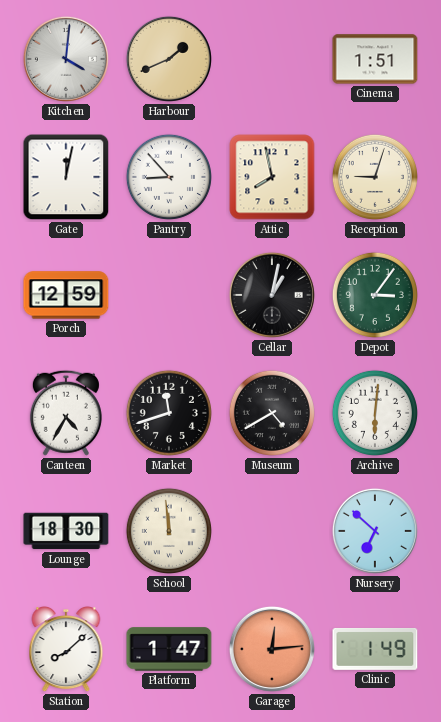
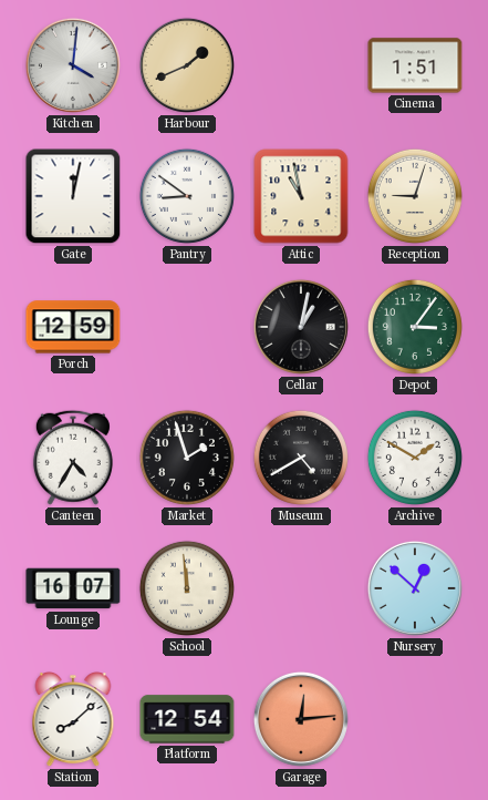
Pantry: 8:53 -> 8:51
Attic: 7:58 -> 10:58
Market: 11:42 -> 1:57
Archive: 6:01 -> 1:50
Lounge: 18:30 -> 16:07
Nursery: 6:52 -> 12:52
Platform: 1:47 -> 12:54
Clinic: 1:49 -> none
